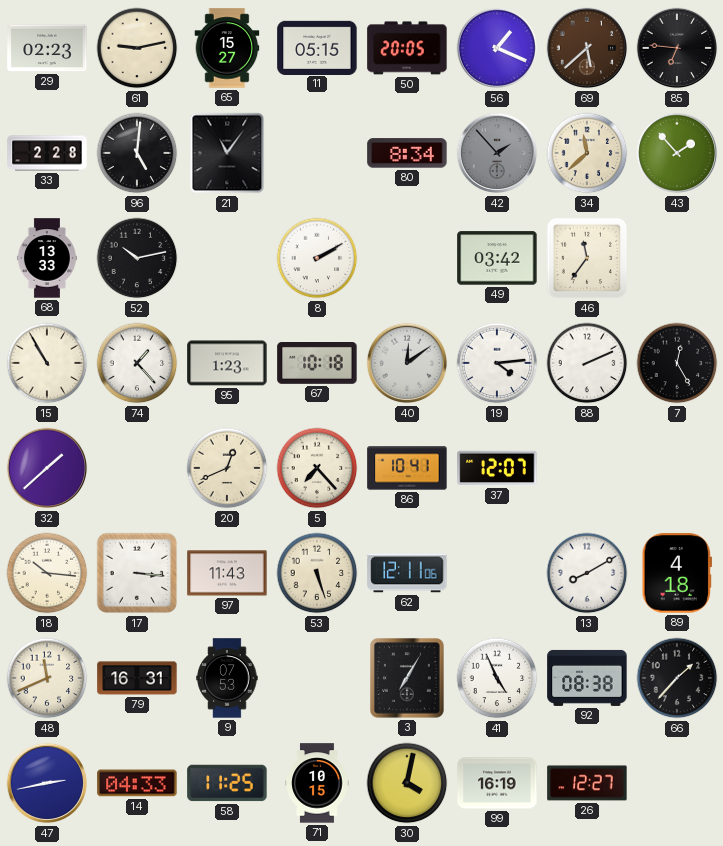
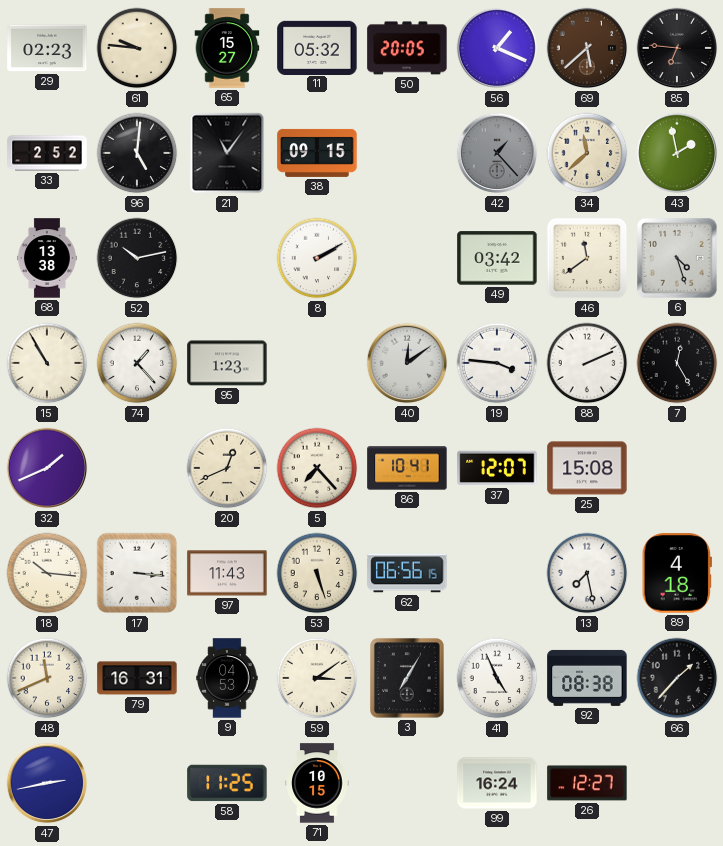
61: 9:13 -> 9:46
11: 05:15 -> 05:32
33: 2:28 -> 2:52
38: none -> 09:15
80: 8:34 -> none
42: 1:53 -> 1:23
43: 1:53 -> 1:58
68: 13:33 -> 13:38
46: 11:36 -> 11:39
6: none -> 4:27
67: 10:18 -> none
19: 4:14 -> 3:46
32: 1:38 -> 1:41
25: none -> 15:08
62: 12:11 -> 06:56
13: 8:10 -> 7:28
9: 07:53 -> 04:53
59: none -> 3:09
14: 04:33 -> none
30: 4:02 -> none
99: 16:19 -> 16:24
